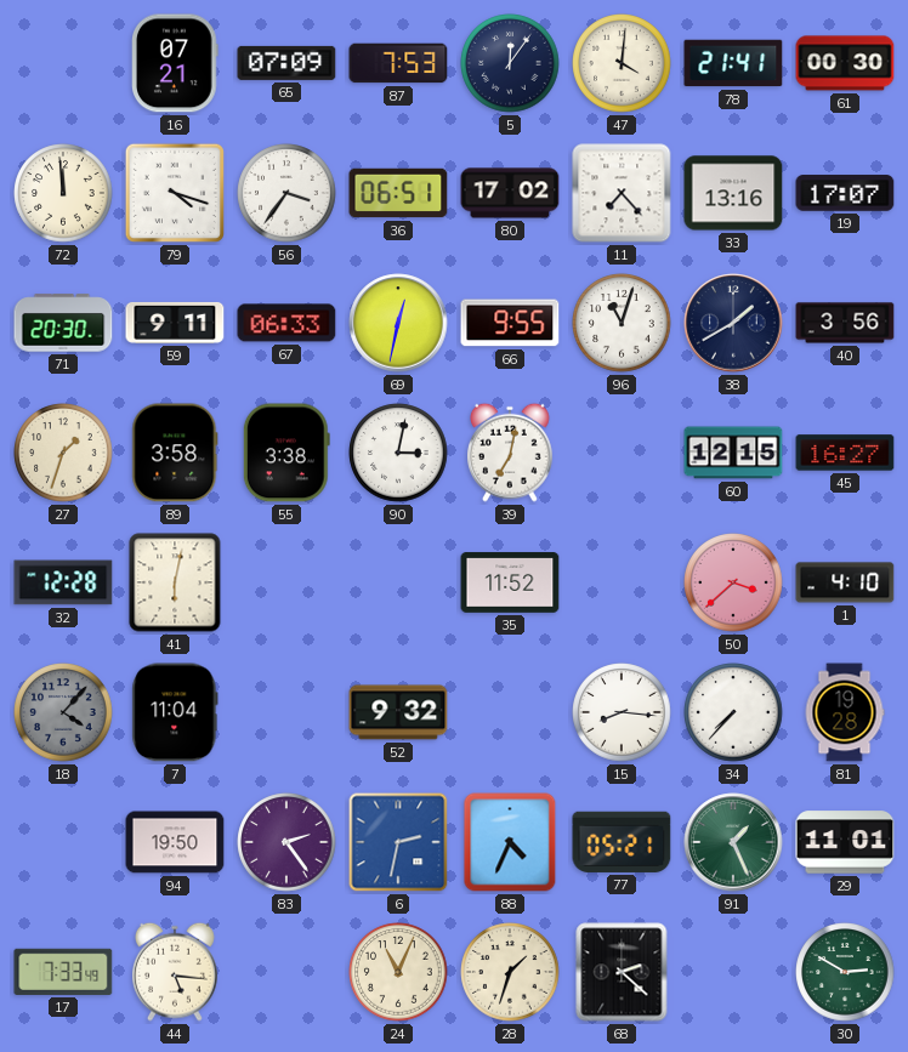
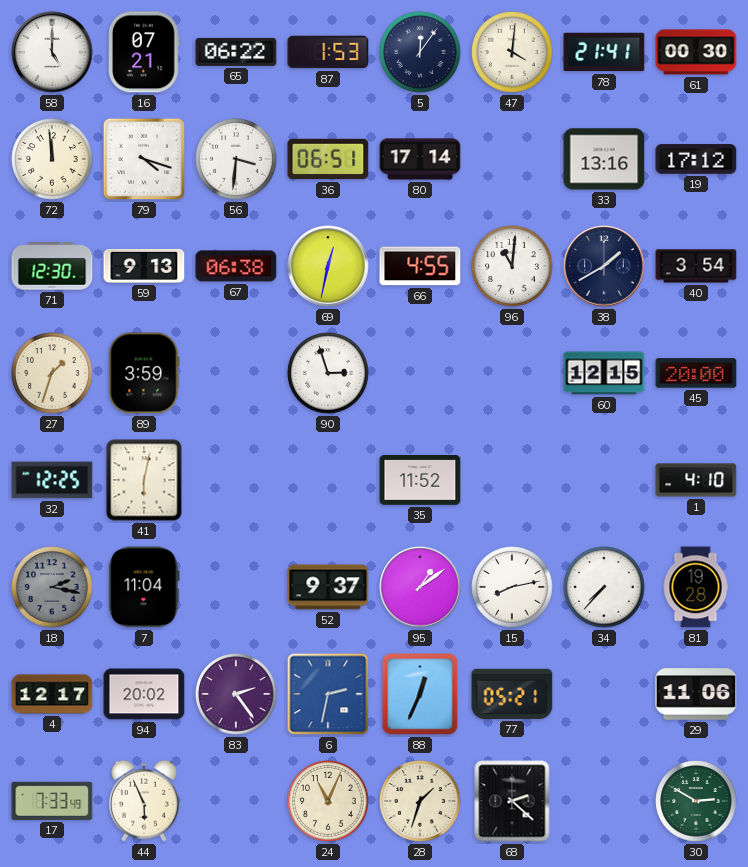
58: none -> 5:00
65: 07:09 -> 06:22
87: 7:53 -> 1:53
56: 3:36 -> 3:31
80: 17:02 -> 17:14
11: 7:23 -> none
19: 17:07 -> 17:12
71: 20:30 -> 12:30
59: 9:11 -> 9:13
67: 06:33 -> 06:38
66: 9:55 -> 4:55
96: 11:03 -> 11:01
40: 3:56 -> 3:54
89: 3:58 -> 3:59
55: 3:38 -> none
90: 3:02 -> 2:57
39: 7:02 -> none
45: 16:27 -> 20:00
32: 12:28 -> 12:25
50: 3:38 -> none
18: 4:07 -> 2:17
52: 9:32 -> 9:37
95: none -> 1:09
15: 8:16 -> 8:13
4: none -> 12:17
94: 19:50 -> 20:02
88: 4:34 -> 12:34
91: 1:26 -> none
29: 11:01 -> 11:06
44: 5:16 -> 5:56
